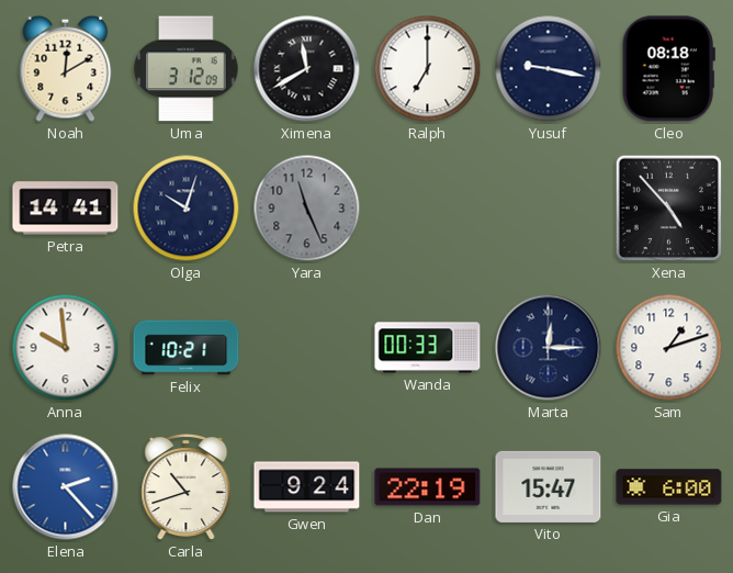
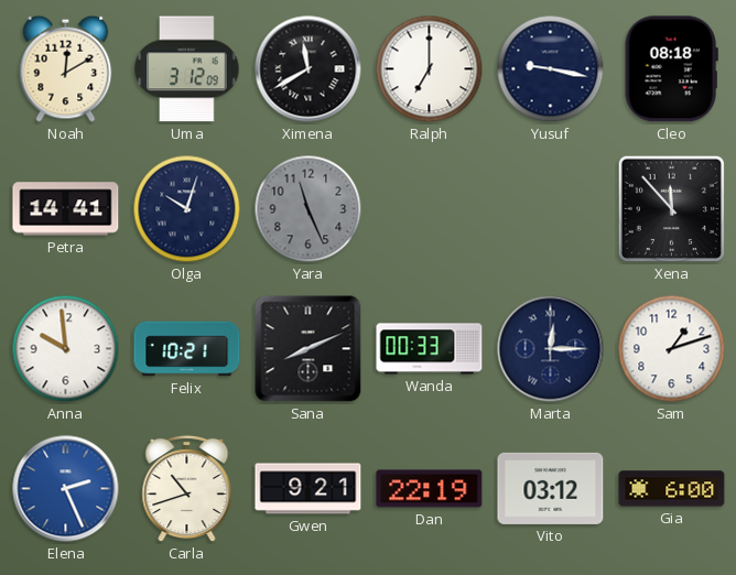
Xena: 4:53 -> 11:53
Sana: none -> 8:11
Elena: 2:23 -> 2:26
Gwen: 9:24 -> 9:21
Vito: 15:47 -> 03:12
